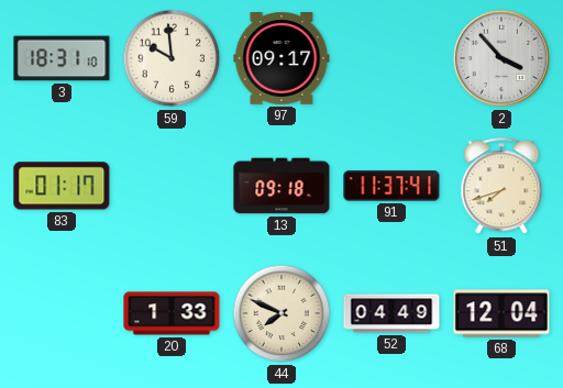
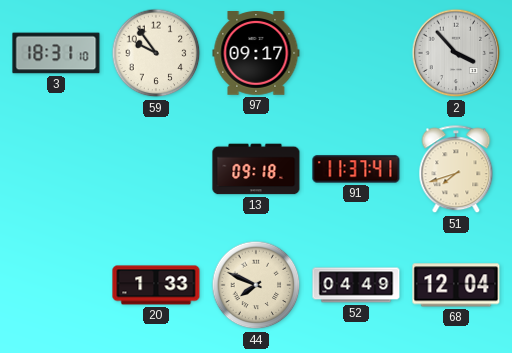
59: 9:59 -> 9:54
83: 01:17 -> none
